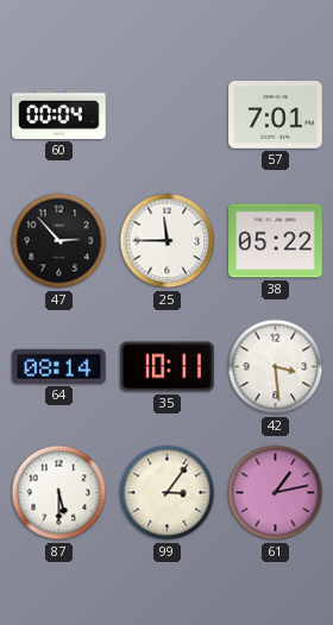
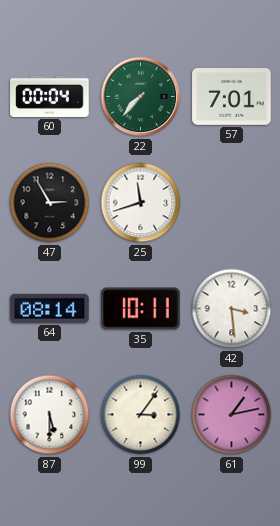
22: none -> 7:37
47: 2:53 -> 2:55
25: 11:45 -> 11:42
38: 05:22 -> none
